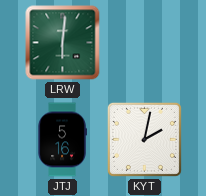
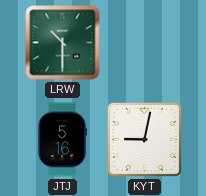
LRW: 6:01 -> 10:30
KYT: 2:02 -> 9:02
